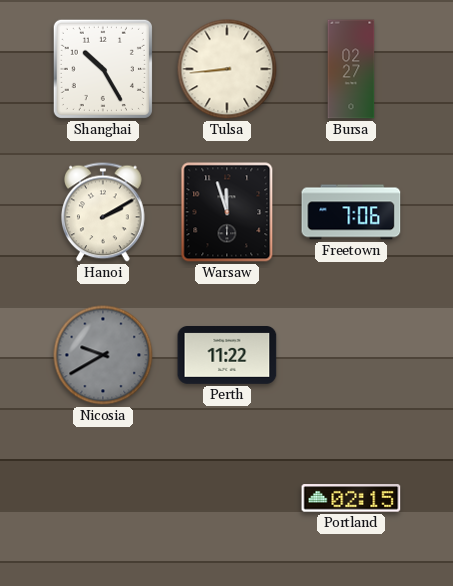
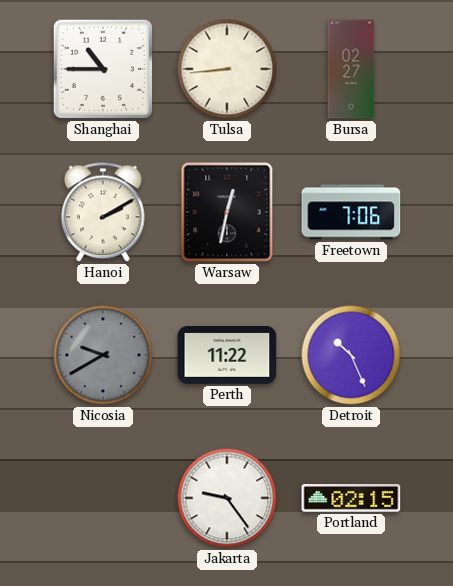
Shanghai: 10:25 -> 10:45
Warsaw: 11:57 -> 12:32
Detroit: none -> 10:26
Jakarta: none -> 9:24
